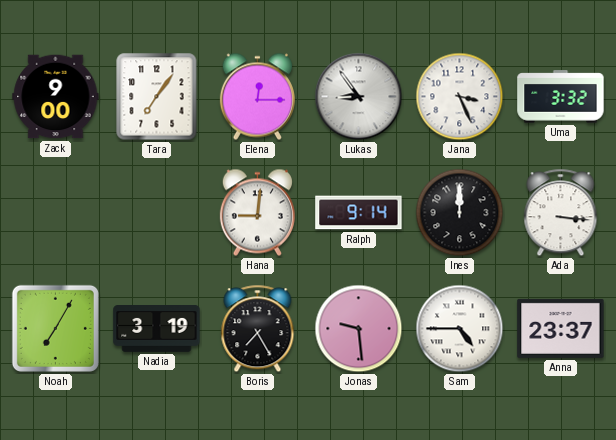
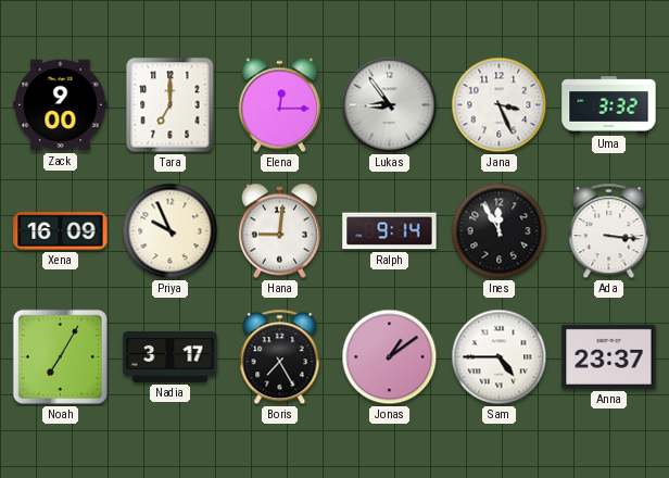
Tara: 7:06 -> 7:00
Xena: none -> 16:09
Priya: none -> 9:56
Ines: 12:00 -> 11:55
Nadia: 3:19 -> 3:17
Jonas: 9:29 -> 1:09
